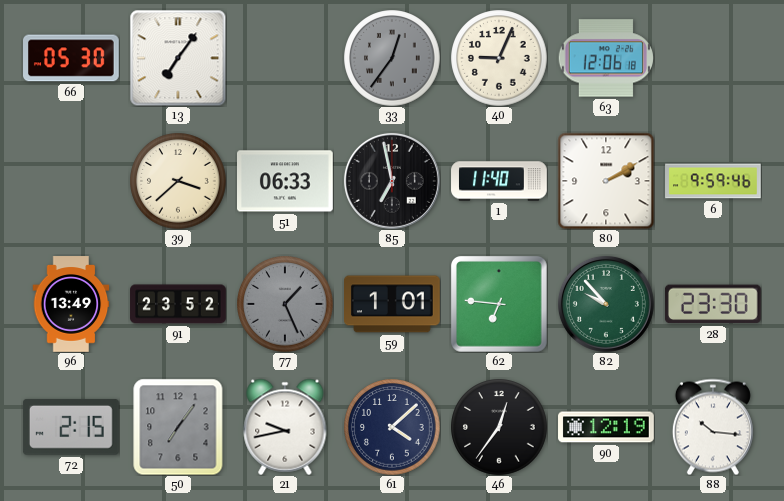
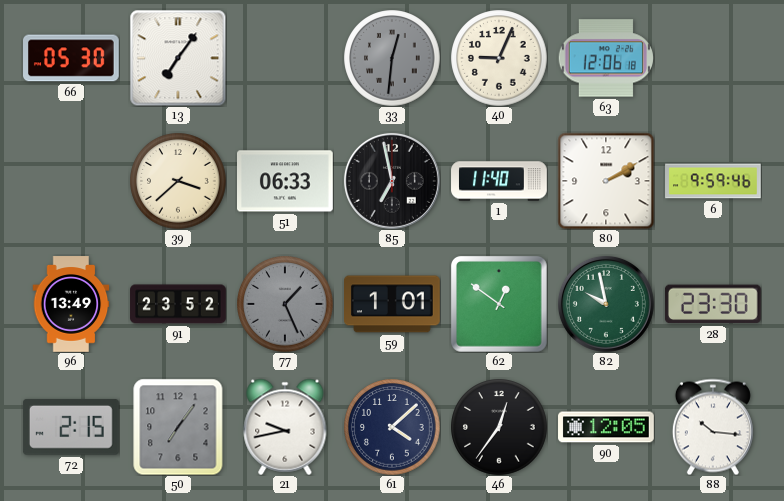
33: 12:36 -> 12:31
62: 6:46 -> 12:51
82: 9:53 -> 9:58
90: 12:19 -> 12:05
